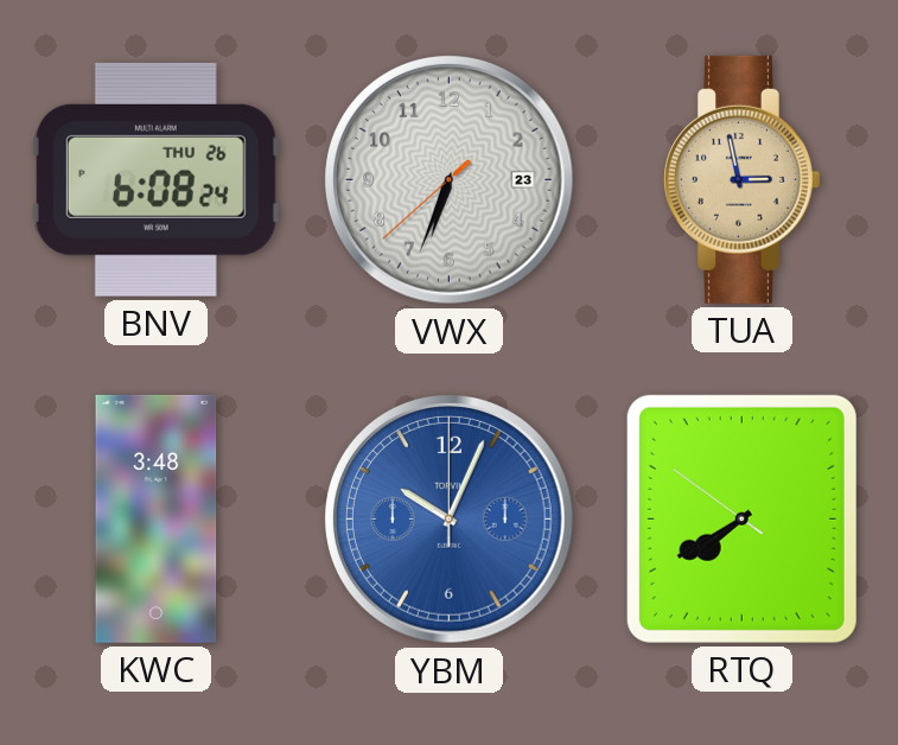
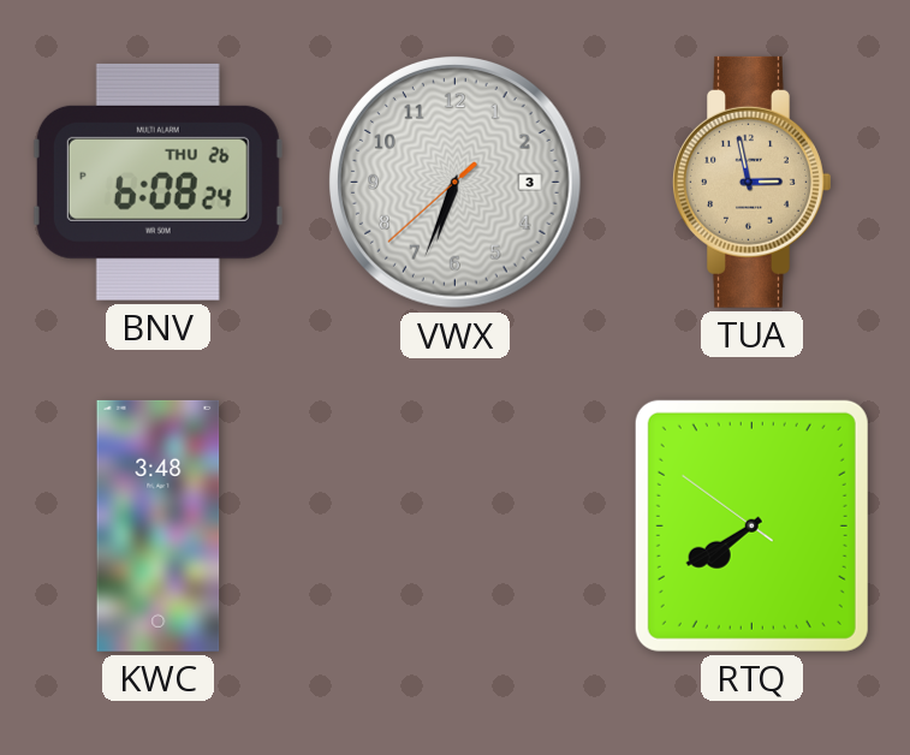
VWX date: 23 -> 3
YBM: 10:04 -> none
